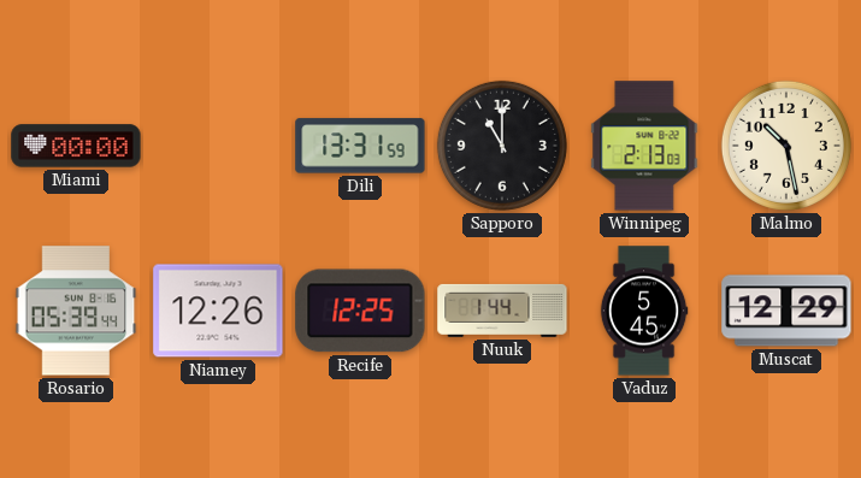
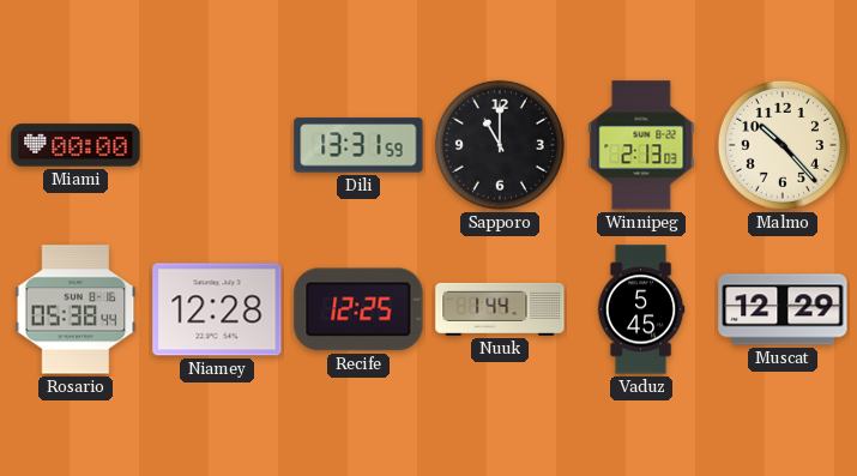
Malmo: 10:28 -> 10:23
Rosario: 05:39 -> 05:38
Niamey: 12:26 -> 12:28
